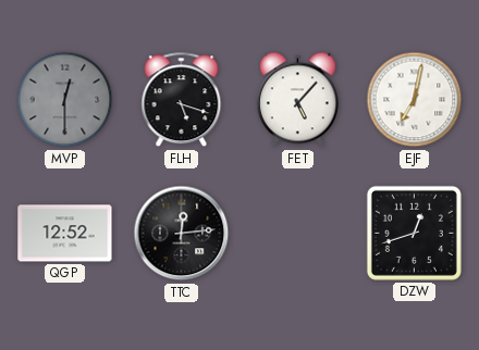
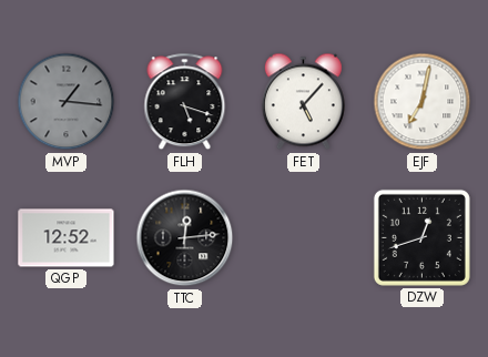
MVP: 12:30 -> 1:16
